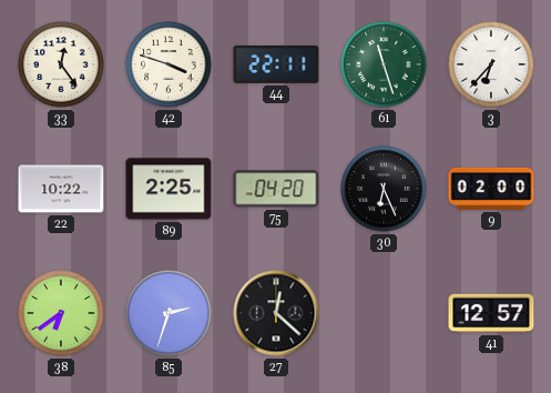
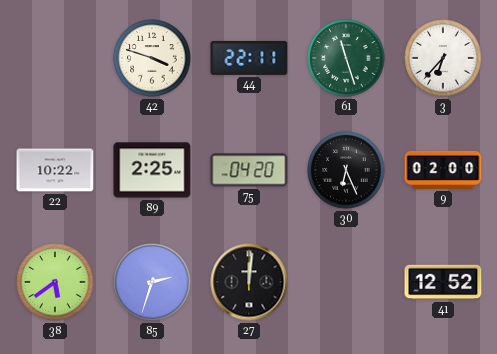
33: 12:24 -> none
38: 6:39 -> 5:39
27: 12:22 -> 12:01
41: 12:57 -> 12:52
